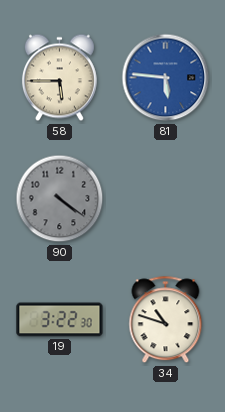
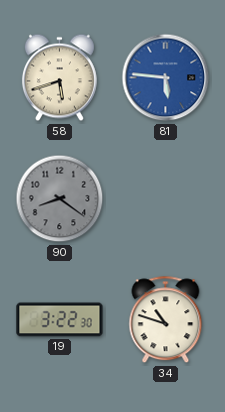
58: 5:45 -> 5:42
90: 4:21 -> 8:21
